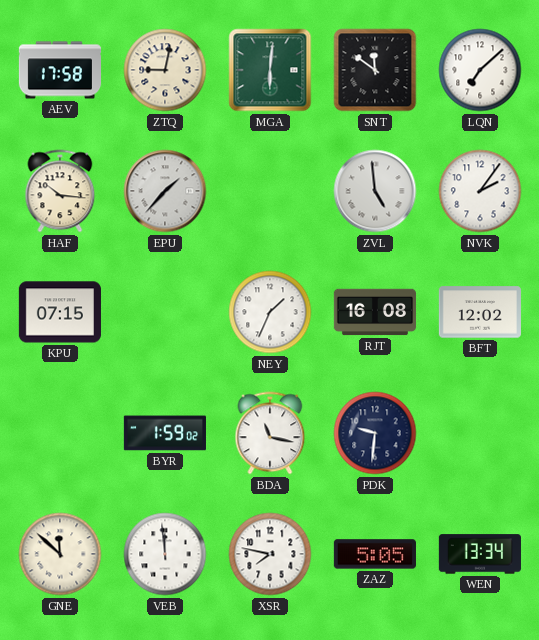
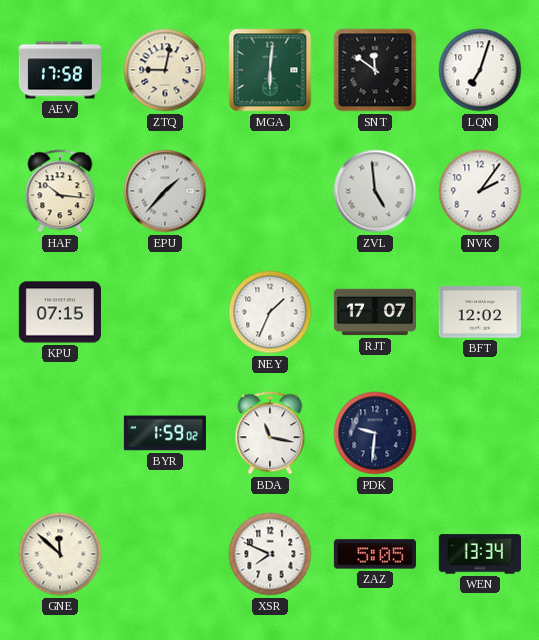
LQN: 7:08 -> 7:03
RJT: 16:08 -> 17:07
VEB: 11:59 -> none
XSR: 7:47 -> 7:49
